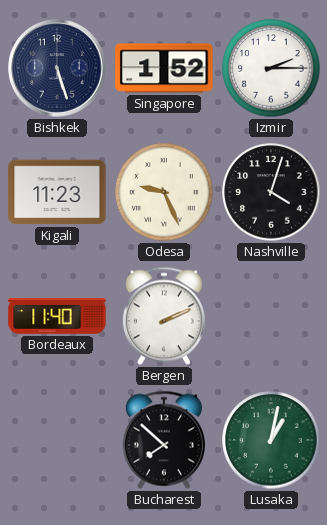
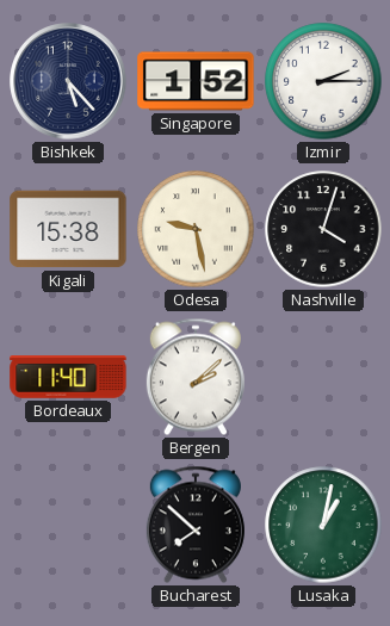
Bishkek: 5:27 -> 5:23
Kigali: 11:23 -> 15:38
Odesa: 9:26 -> 9:28
Bergen: 2:11 -> 2:08
